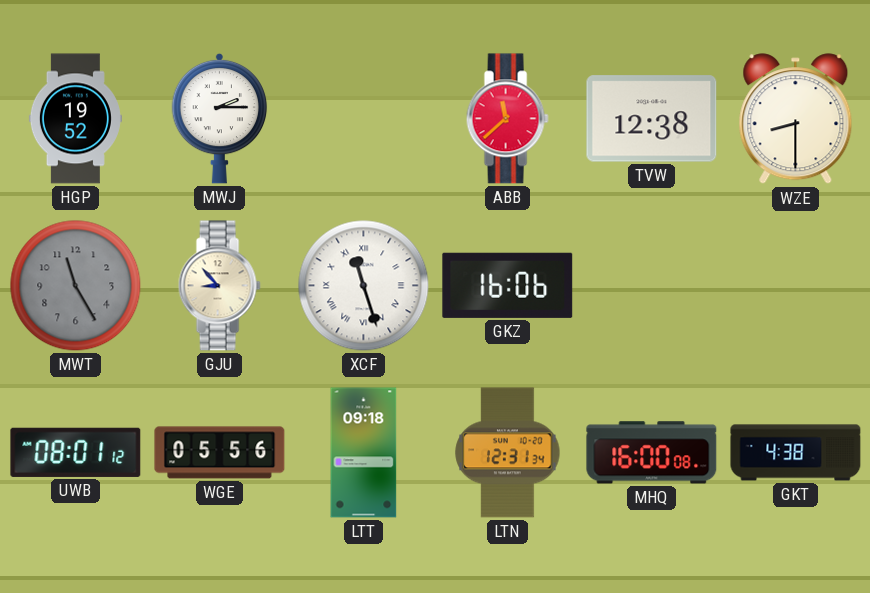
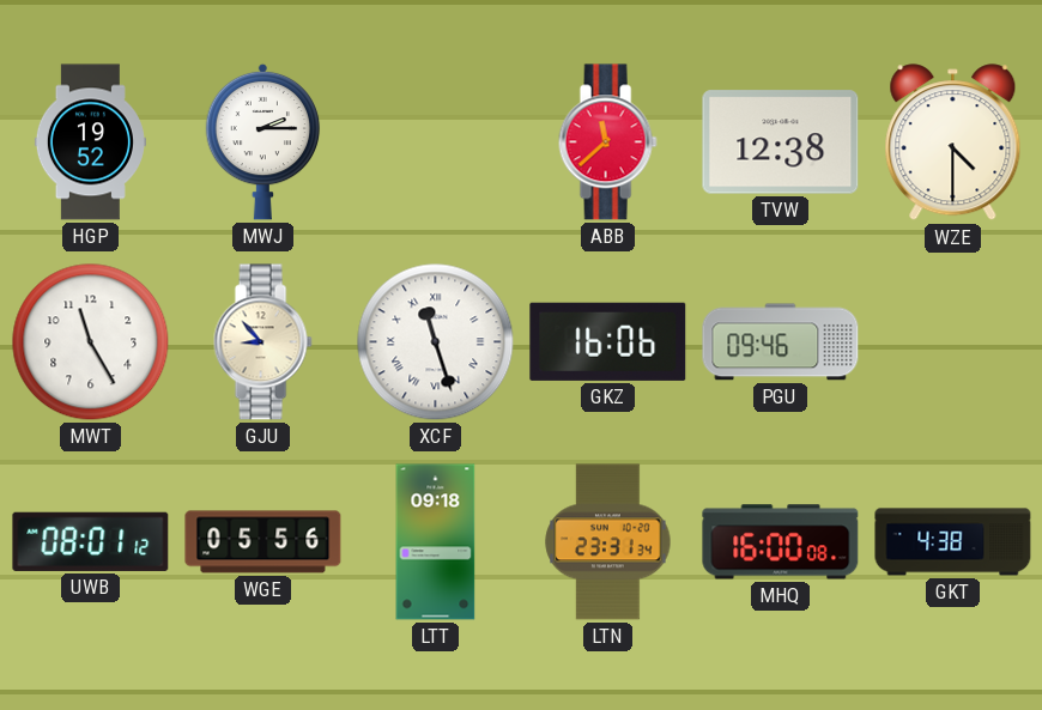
WZE: 8:30 -> 4:30
MWT dial: grey -> white
PGU: none -> 09:46
LTN: 12:31 -> 23:31
